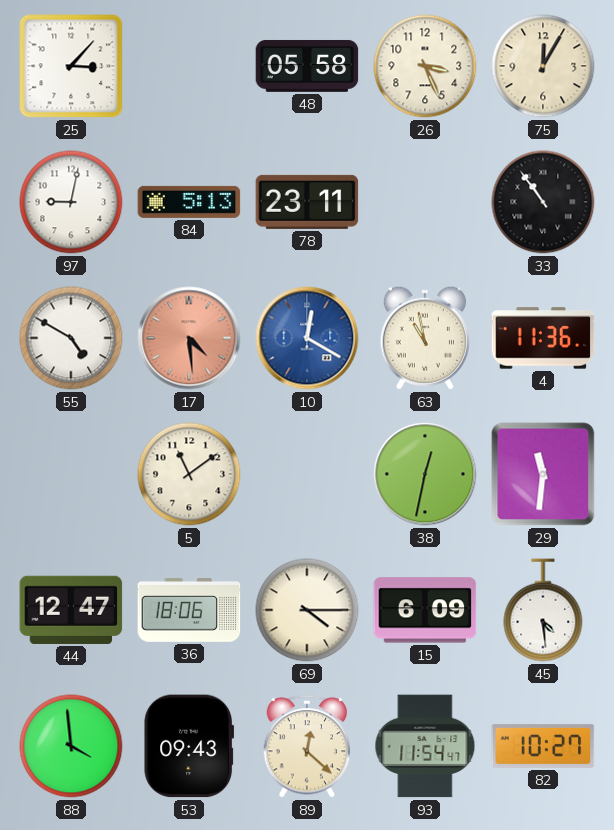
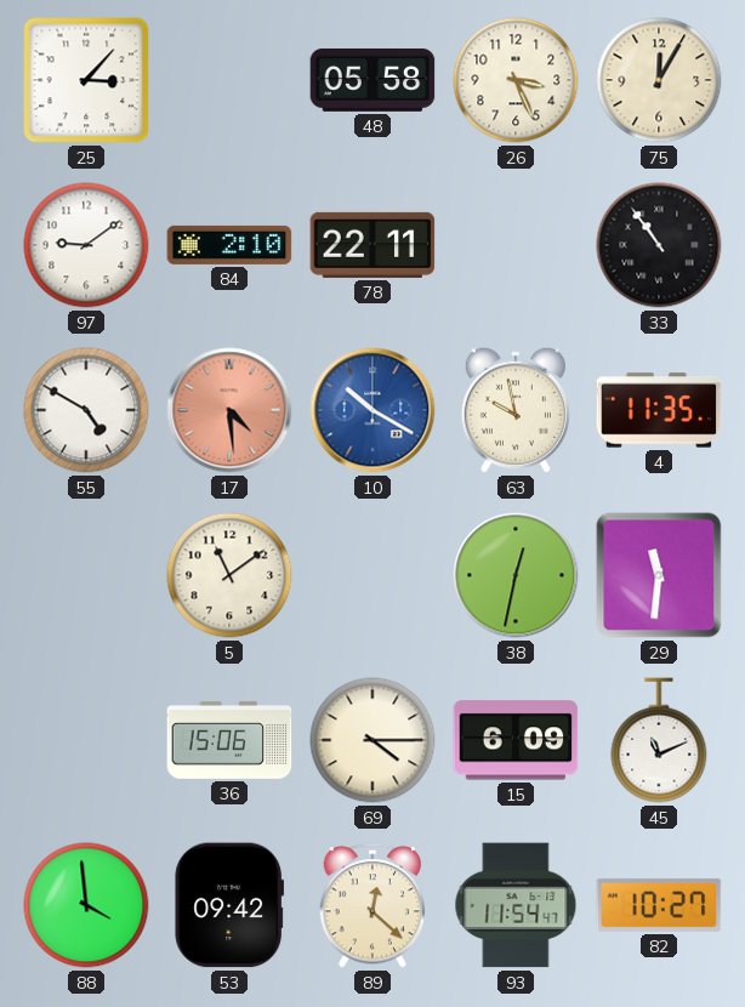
97: 9:02 -> 9:09
84: 5:13 -> 2:10
78: 23:11 -> 22:11
10: 12:20 -> 10:20
63: 10:58 -> 9:58
4: 11:36 -> 11:35
44: 12:47 -> none
36: 18:06 -> 15:06
45: 4:29 -> 11:11
53: 09:43 -> 09:42
